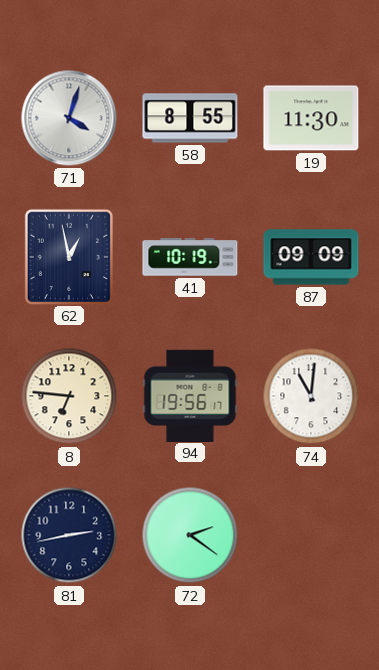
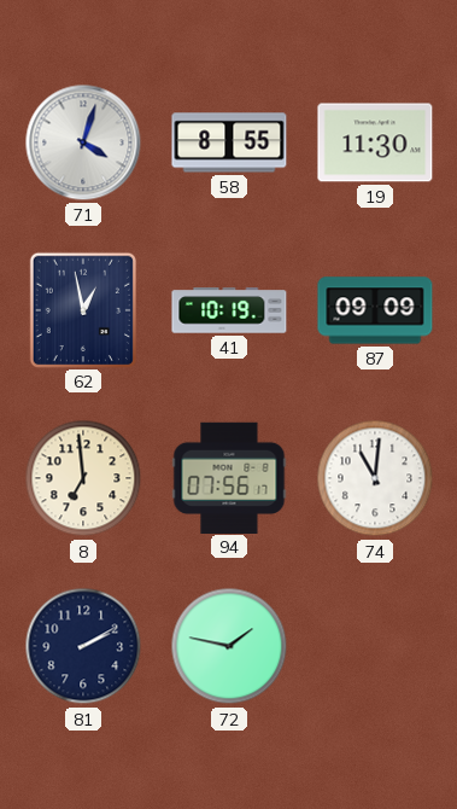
8: 6:46 -> 6:59
94: 19:56 -> 07:56
81: 2:43 -> 2:10
72: 2:21 -> 1:47
